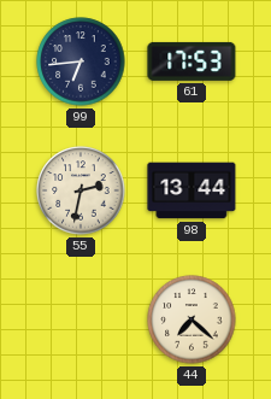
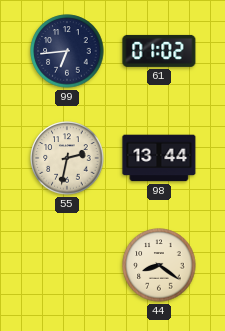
61: 17:53 -> 01:02
44: 7:22 -> 8:21
